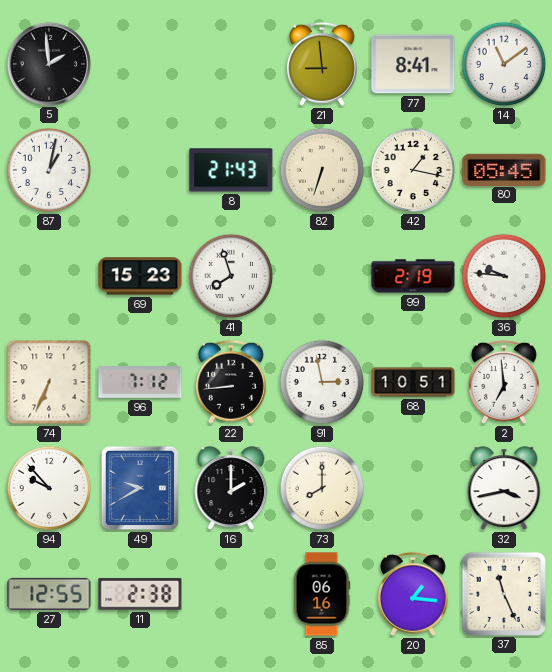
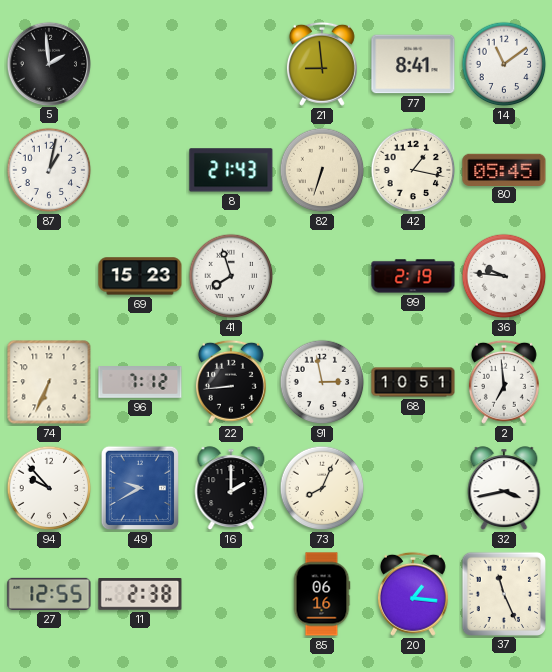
73: 8:00 -> 8:04
